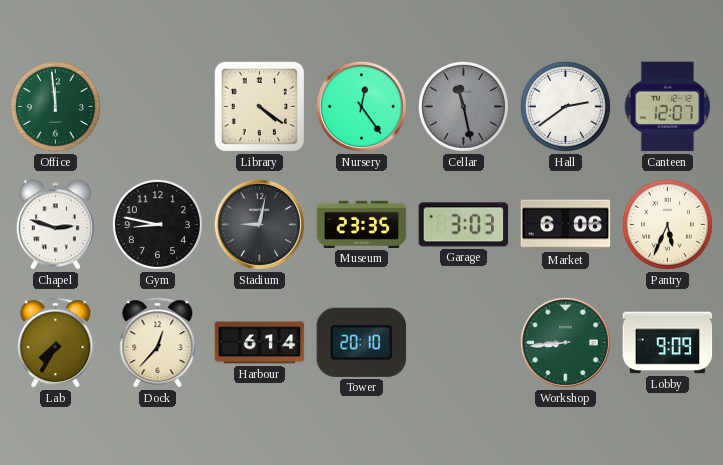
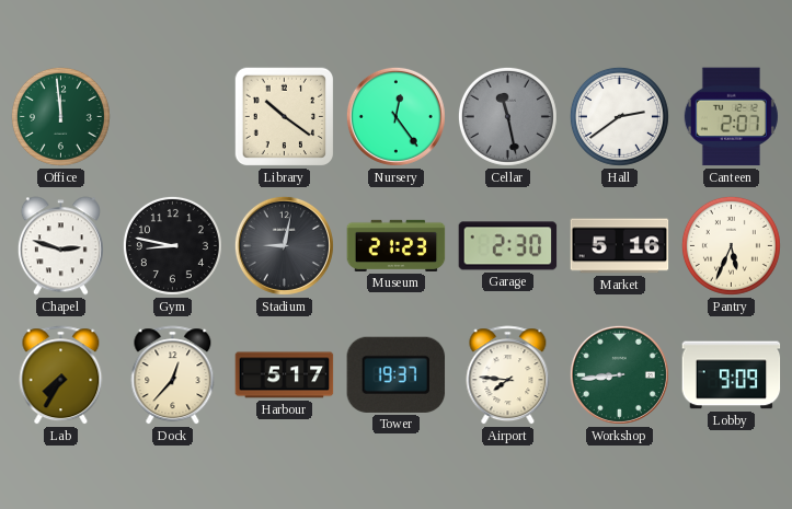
Library: 4:21 -> 10:21
Canteen: 12:07 -> 2:07
Museum: 23:35 -> 21:23
Garage: 3:03 -> 2:30
Market: 6:06 -> 5:16
Harbour: 6:14 -> 5:17
Tower: 20:10 -> 19:37
Airport: none -> 7:46
